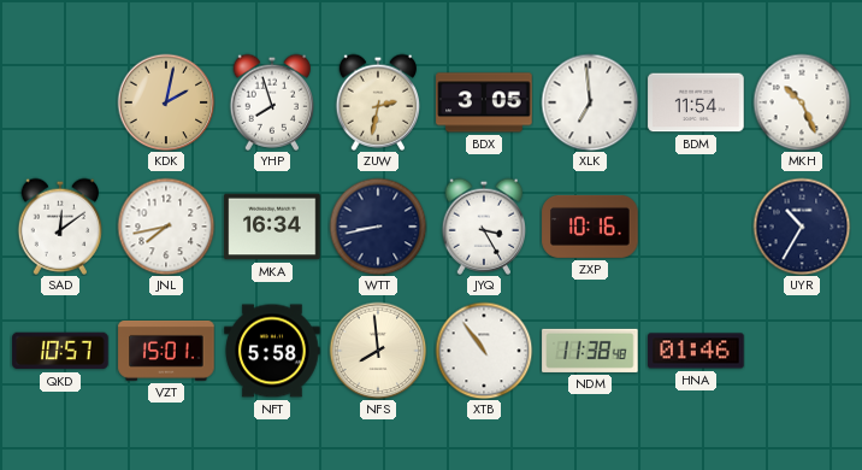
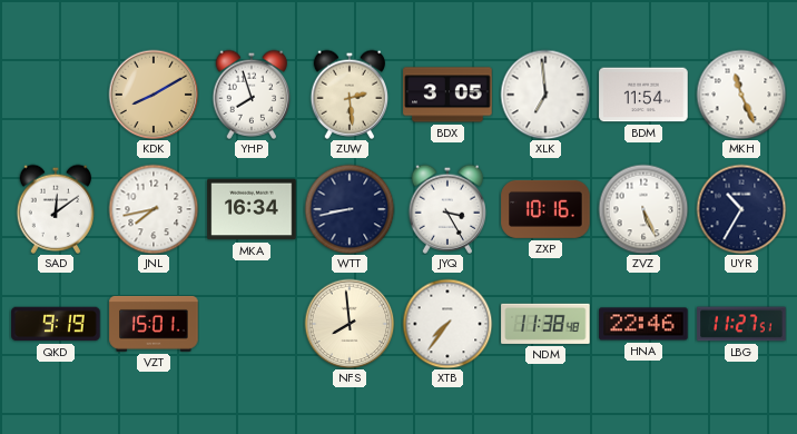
KDK: 2:02 -> 8:10
ZUW: 2:32 -> 2:29
MKH: 10:26 -> 11:26
ZVZ: none -> 5:26
QKD: 10:57 -> 9:19
NFT: 5:58 -> none
XTB: 10:54 -> 7:36
HNA: 01:46 -> 22:46
LBG: none -> 11:27
